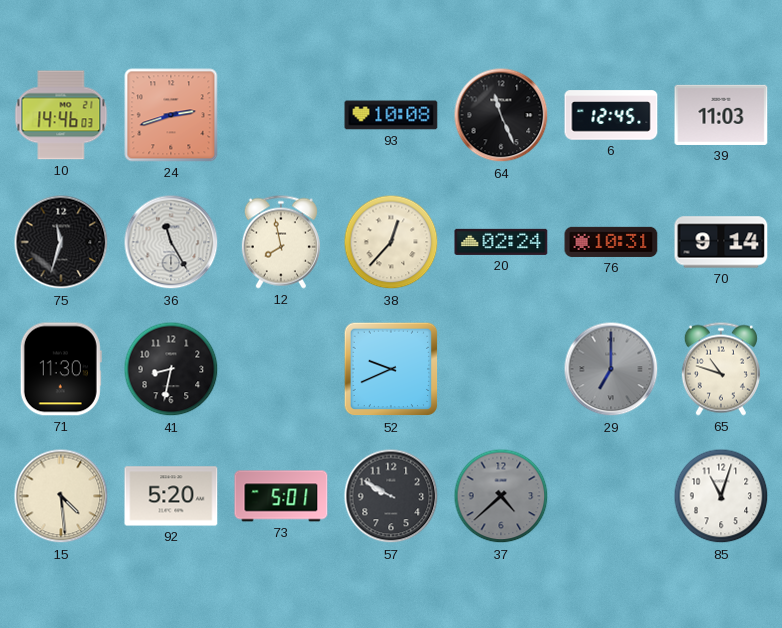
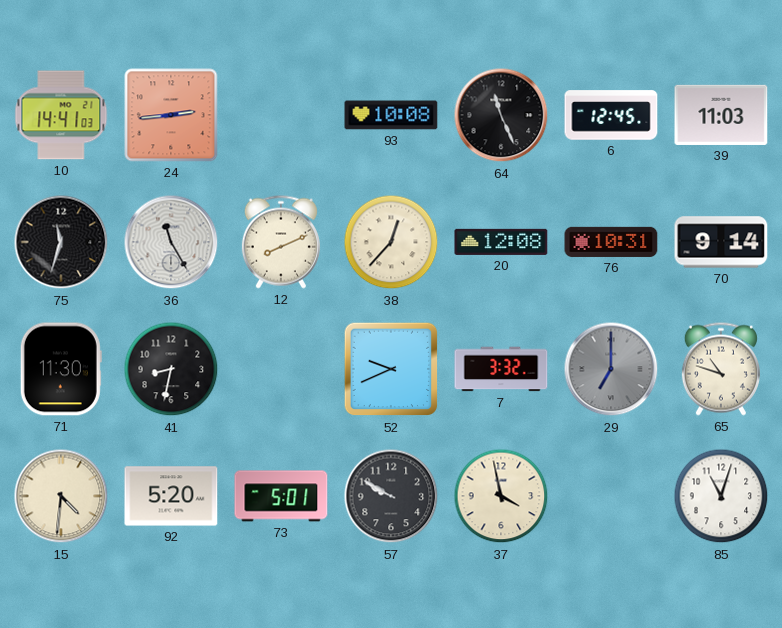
10: 14:46 -> 14:41
24: 2:42 -> 2:44
12: 7:58 -> 8:11
20: 02:24 -> 12:08
7: none -> 3:32
15: 4:29 -> 4:31
37: 4:38 -> 3:58
37 dial: grey -> cream
